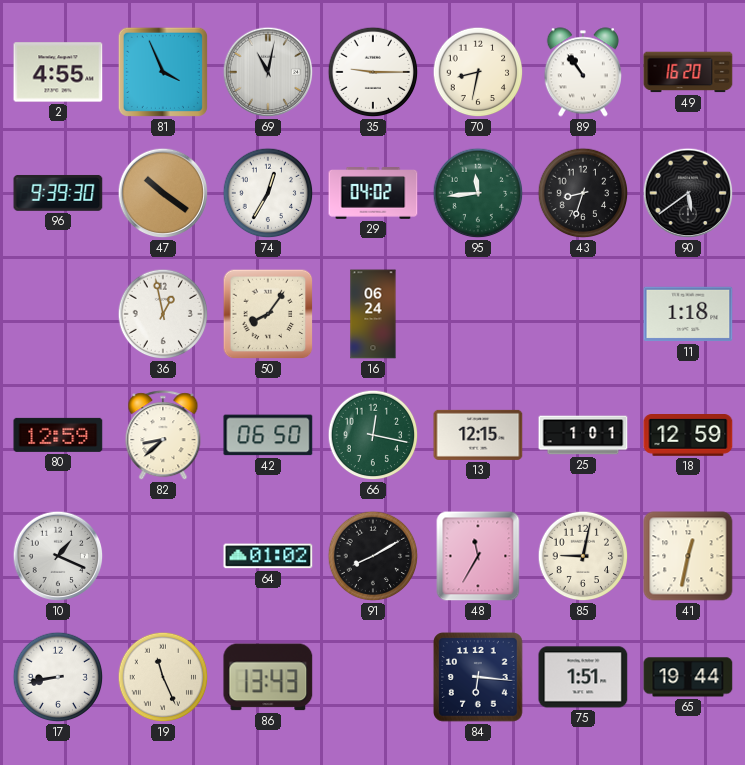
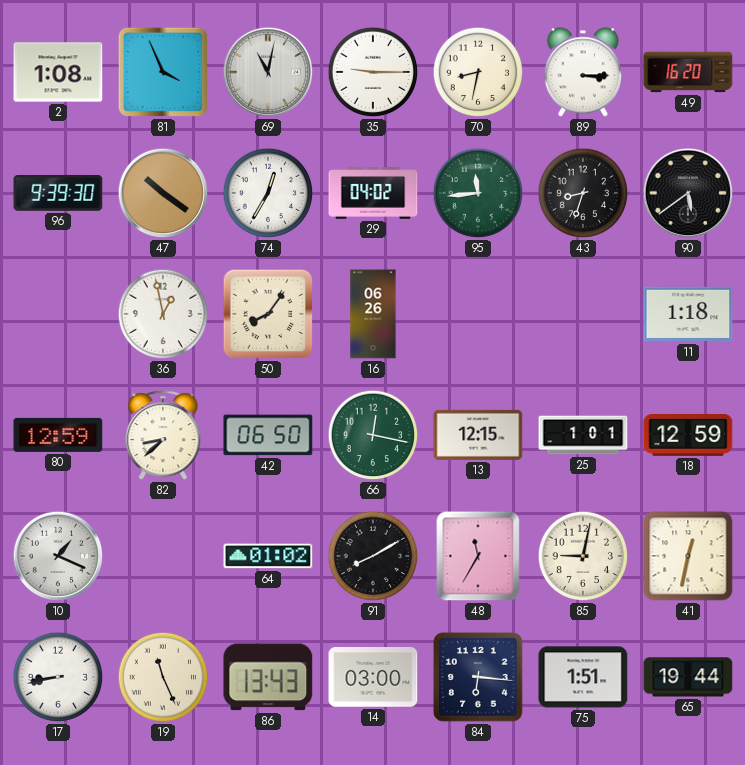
2: 4:55 -> 1:08
89: 10:54 -> 3:15
16: 06:24 -> 06:26
14: none -> 03:00
